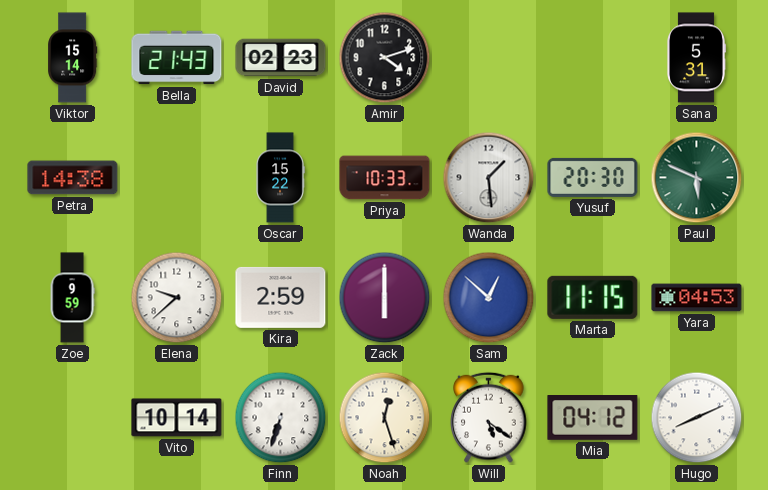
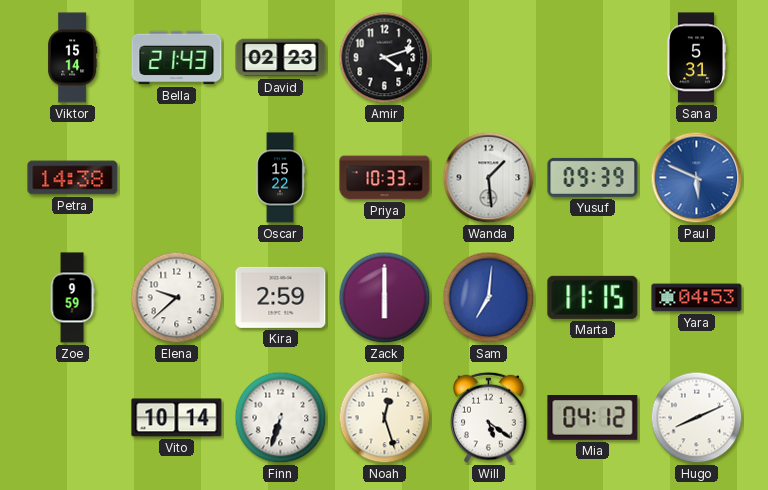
Yusuf: 20:30 -> 09:39
Paul dial: green -> blue
Sam: 12:52 -> 7:01
